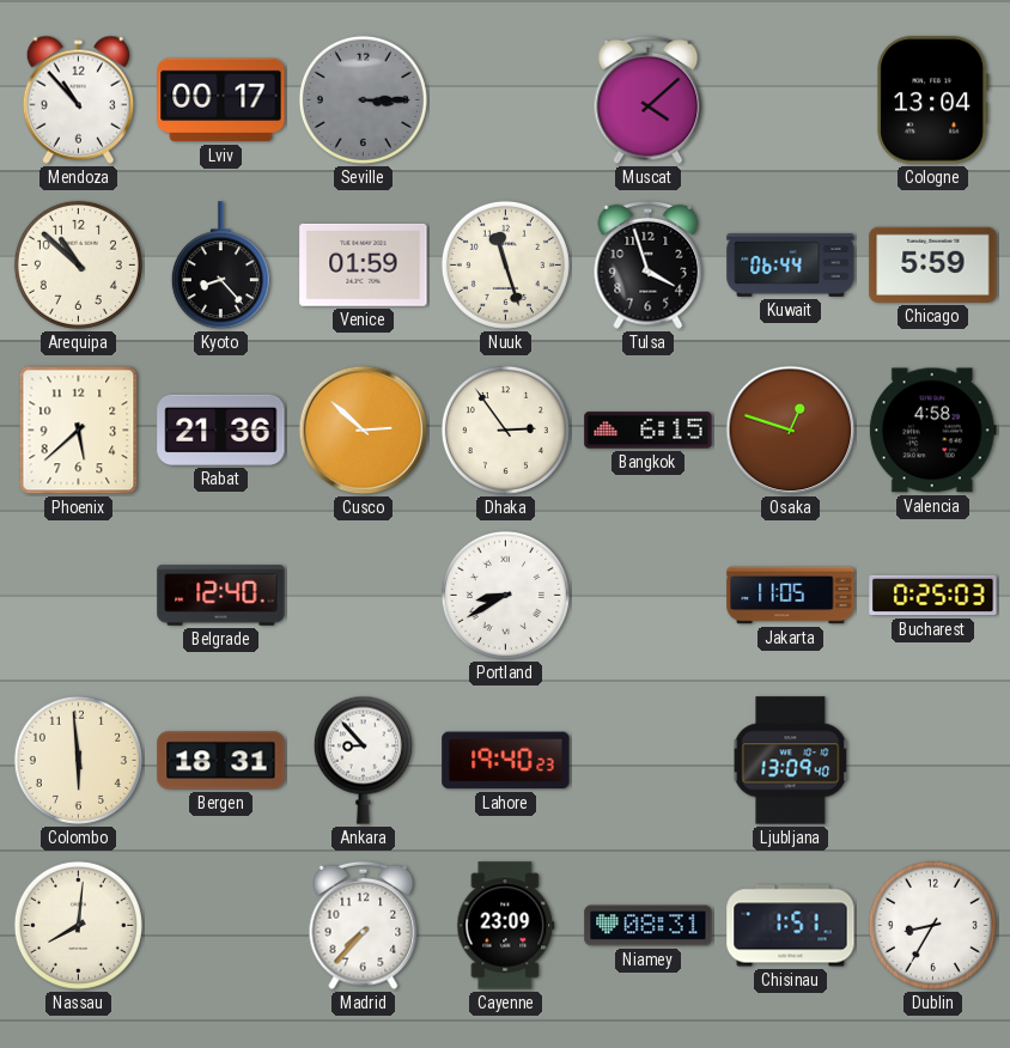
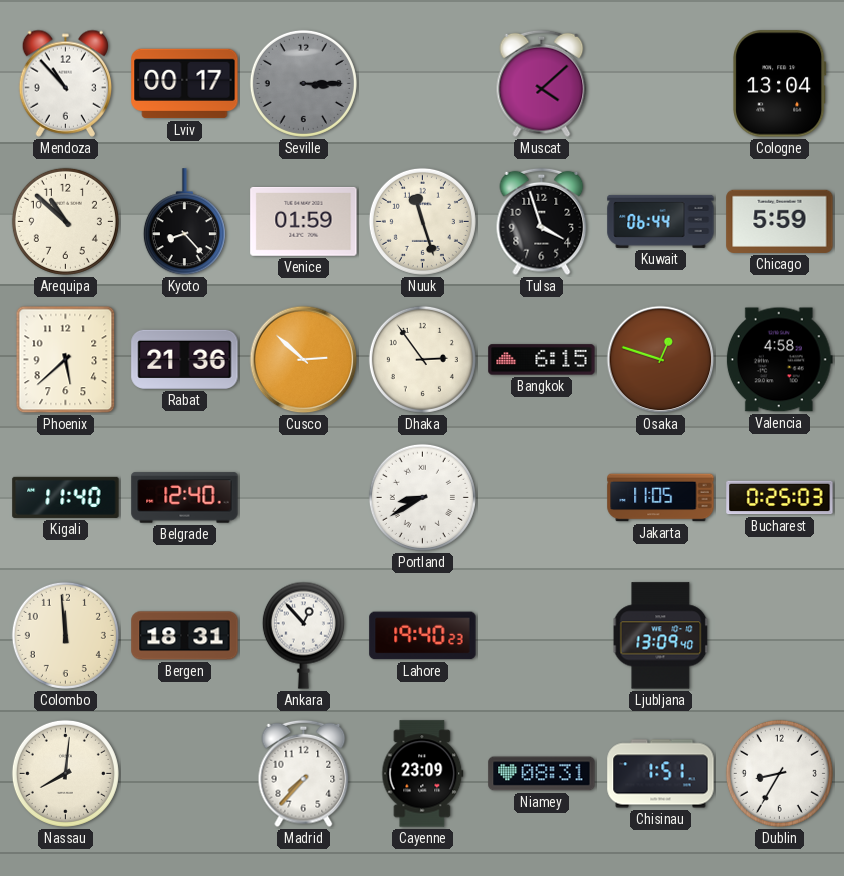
Kigali: none -> 11:40
Colombo: 5:59 -> 11:59
Ankara: 8:53 -> 12:53
